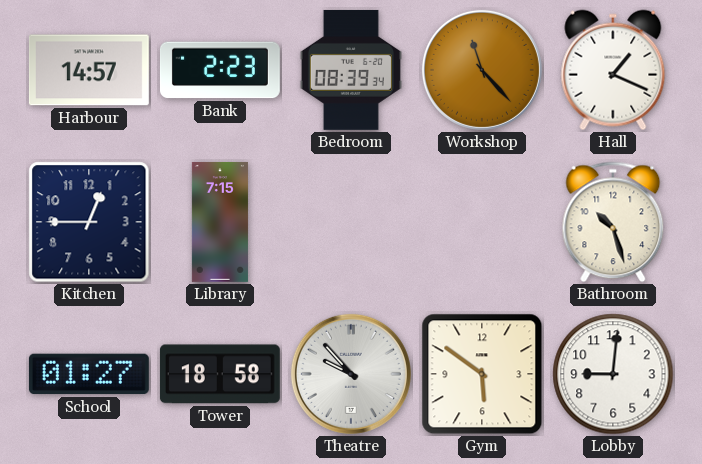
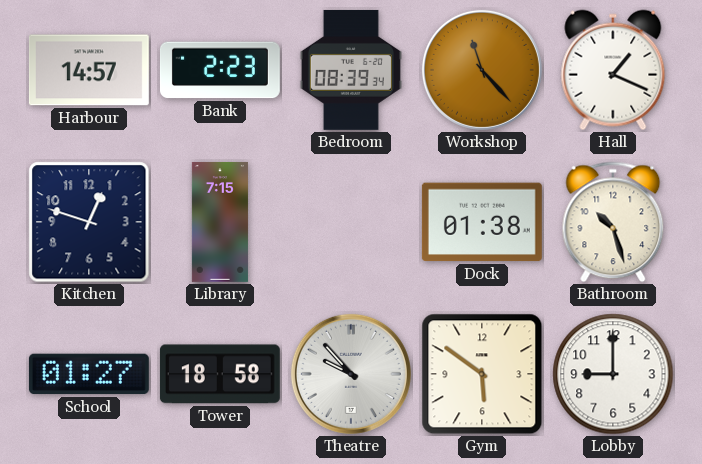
Kitchen: 12:45 -> 12:48
Dock: none -> 01:38
Lobby: 9:01 -> 9:00
